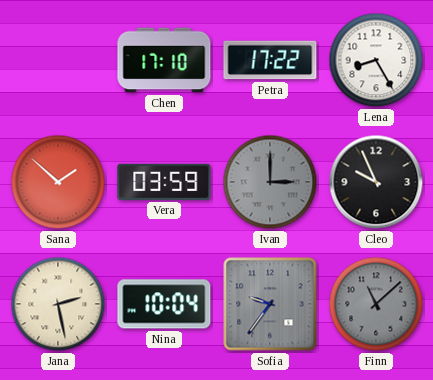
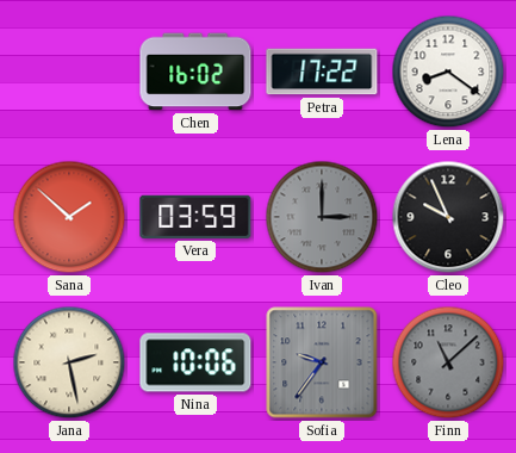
Chen: 17:10 -> 16:02
Lena: 8:25 -> 8:21
Nina: 10:04 -> 10:06
